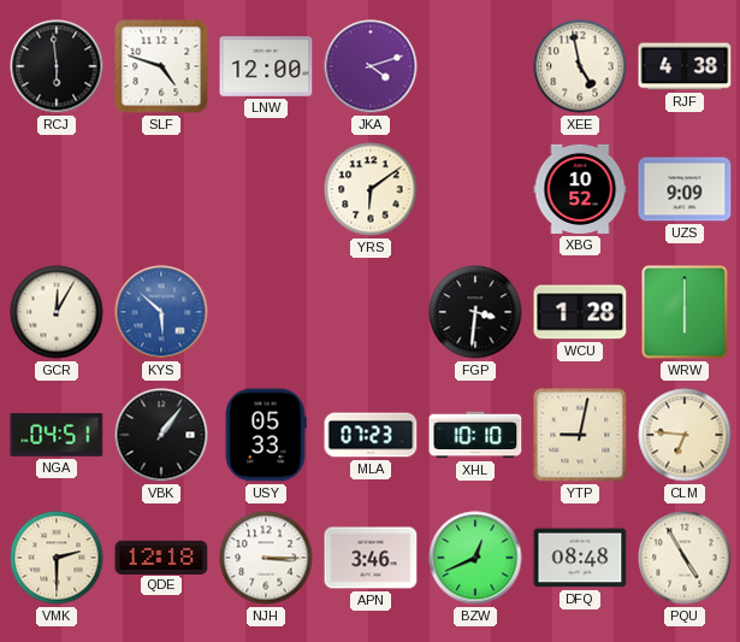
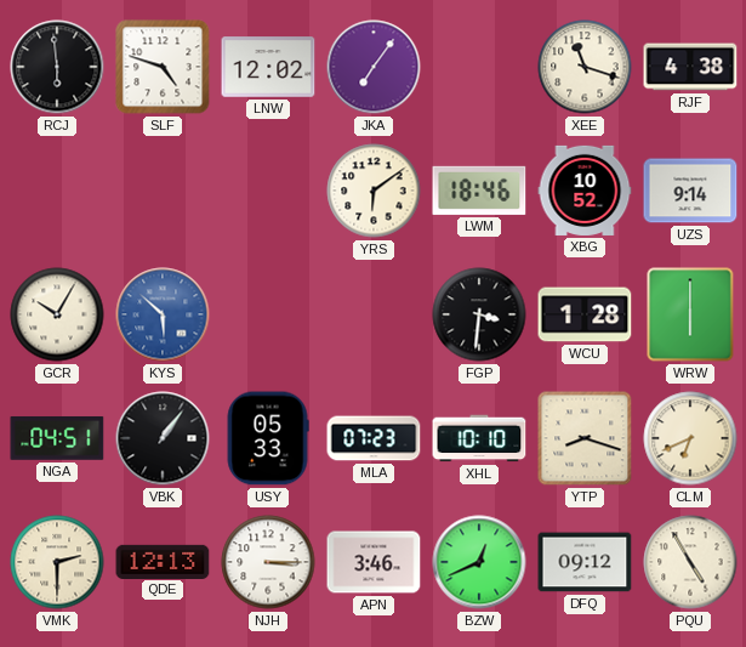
LNW: 12:00 -> 12:02
JKA: 4:12 -> 7:06
XEE: 4:58 -> 11:18
LWM: none -> 18:46
UZS: 9:09 -> 9:14
GCR: 12:05 -> 10:05
YTP: 9:02 -> 8:18
CLM: 6:46 -> 6:41
QDE: 12:18 -> 12:13
DFQ: 08:48 -> 09:12
